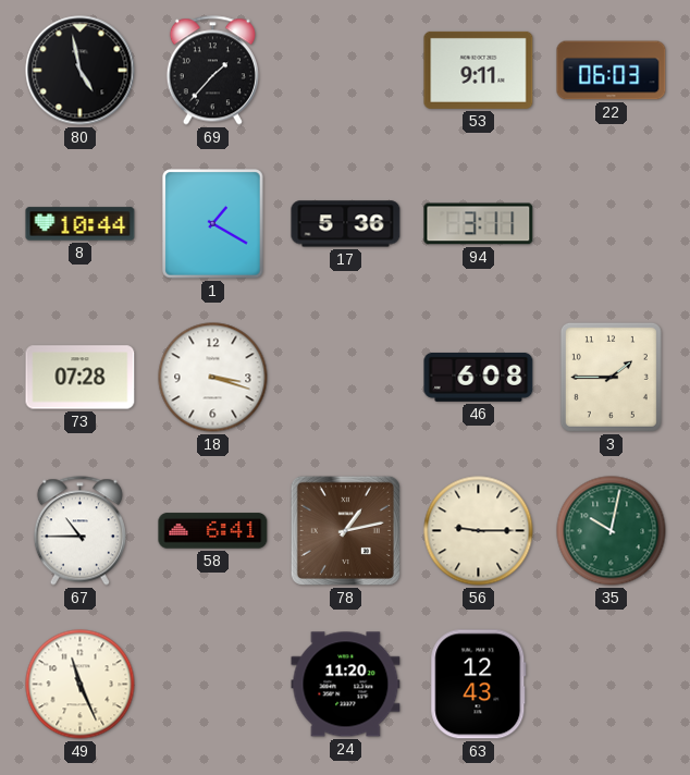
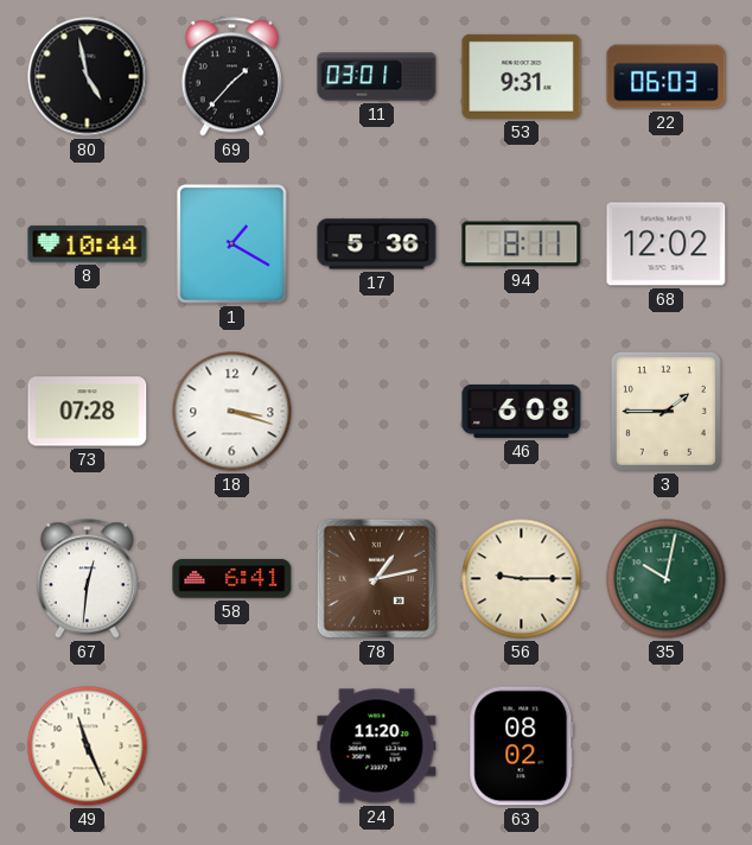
11: none -> 03:01
53: 9:11 -> 9:31
94: 3:11 -> 8:11
68: none -> 12:02
67: 10:45 -> 12:31
63: 12:43 -> 08:02
